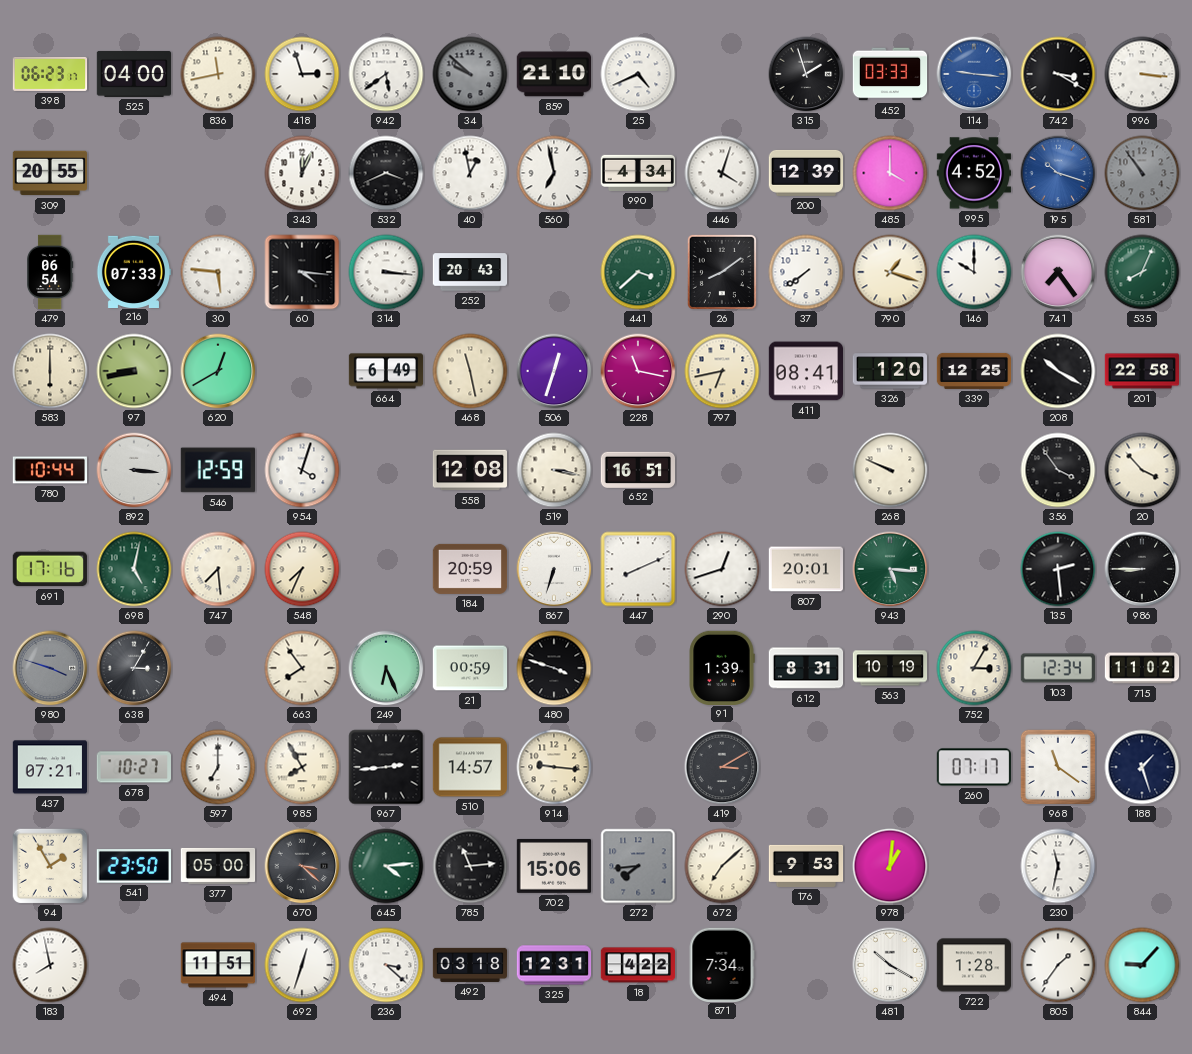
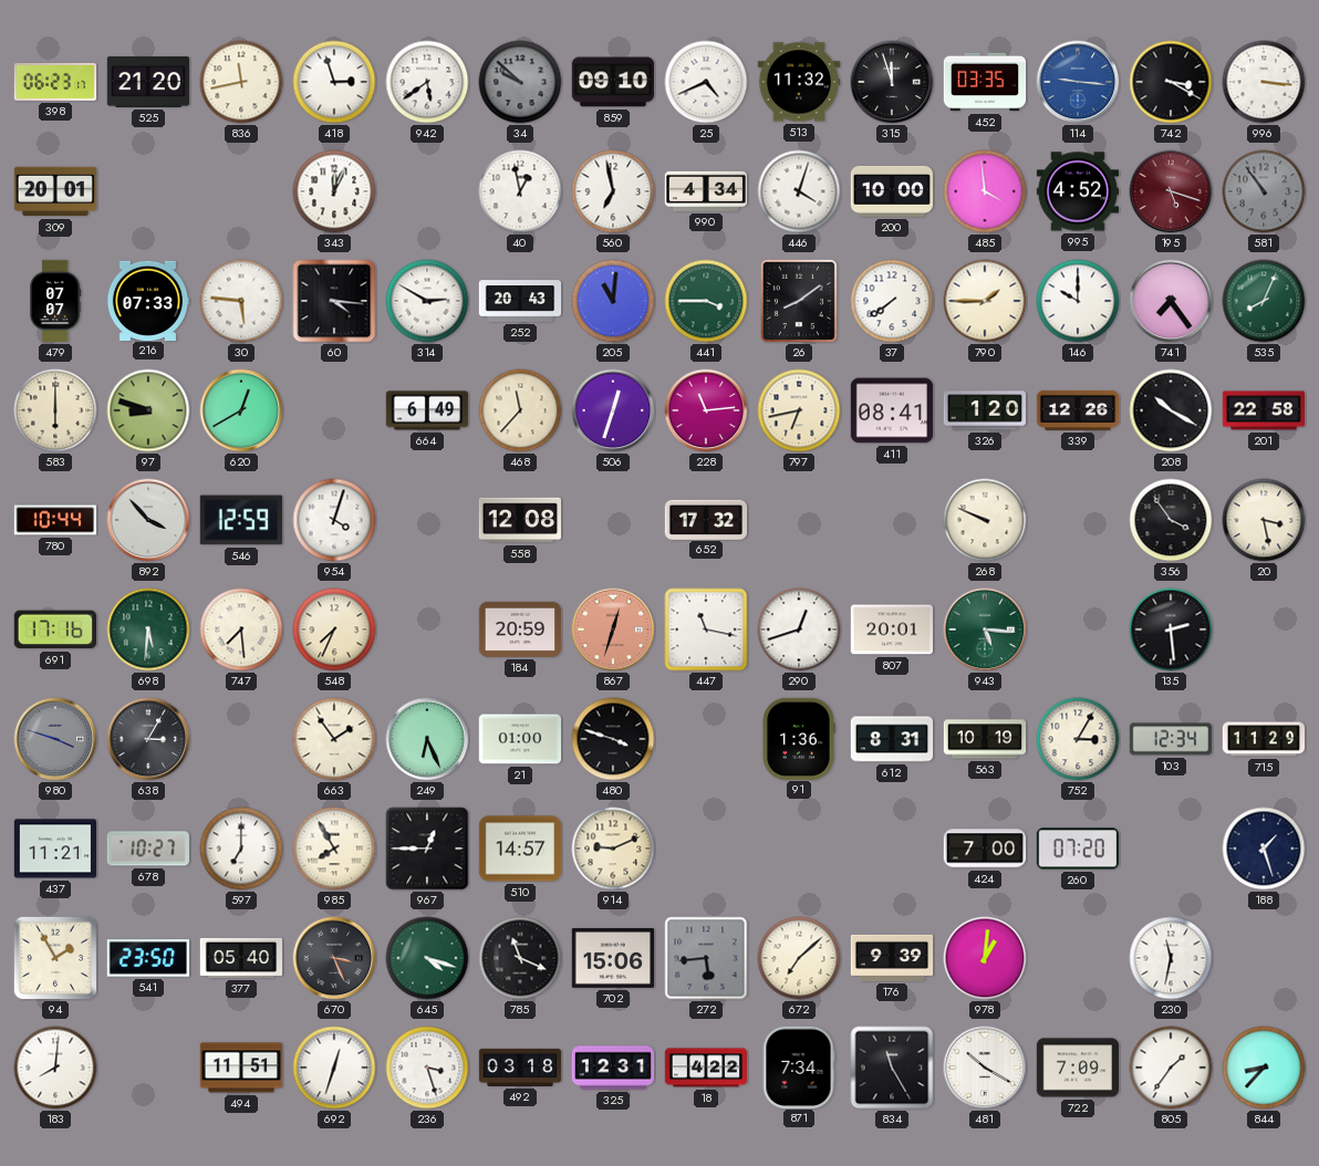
525: 04:00 -> 21:20
859: 21:10 -> 09:10
513: none -> 11:32
315: 1:57 -> 11:57
452: 03:33 -> 03:35
309: 20:55 -> 20:01
532: 3:41 -> none
200: 12:39 -> 10:00
485: 4:00 -> 3:59
195: 10:18 -> 5:18
195 dial: blue -> burgundy
479: 06:54 -> 07:07
314: 3:16 -> 2:50
205: none -> 11:01
441: 3:38 -> 3:45
790: 1:18 -> 1:45
97: 8:43 -> 8:48
468: 11:28 -> 11:37
228: 11:17 -> 11:14
339: 12:25 -> 12:26
892: 3:16 -> 3:53
519: 3:17 -> none
652: 16:51 -> 17:32
20: 3:53 -> 3:28
698: 5:02 -> 5:31
867: 6:33 -> 12:33
867 dial: white -> salmon
447: 8:11 -> 11:17
986: 8:45 -> none
663: 7:54 -> 1:54
21: 00:59 -> 01:00
91: 1:39 -> 1:36
715: 11:02 -> 11:29
437: 07:21 -> 11:21
967: 2:44 -> 12:45
914: 9:16 -> 9:11
419: 3:10 -> none
424: none -> 7:00
260: 07:17 -> 07:20
968: 11:21 -> none
377: 05:00 -> 05:40
670: 3:22 -> 3:26
645: 4:14 -> 4:18
785: 11:14 -> 11:19
272: 7:44 -> 5:44
176: 9:53 -> 9:39
183: 7:58 -> 8:01
236: 3:22 -> 3:27
834: none -> 11:25
722: 1:28 -> 7:09
844: 9:07 -> 8:37
